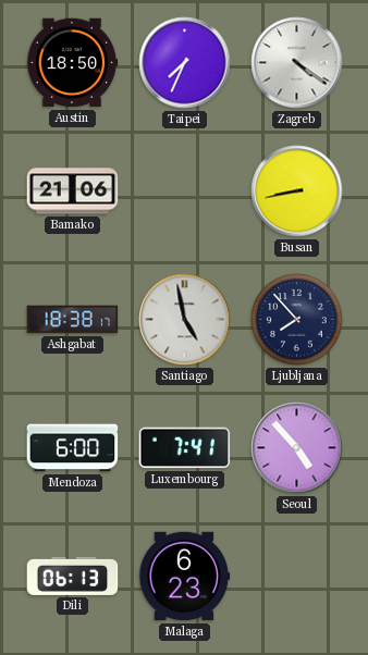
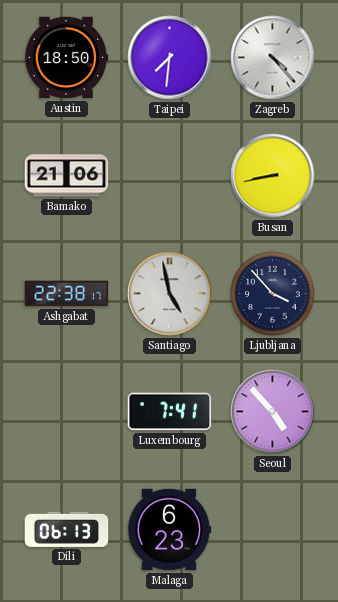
Taipei: 7:34 -> 7:31
Zagreb: 4:21 -> 4:23
Ashgabat: 18:38 -> 22:38
Ljubljana: 7:53 -> 3:53
Mendoza: 6:00 -> none
